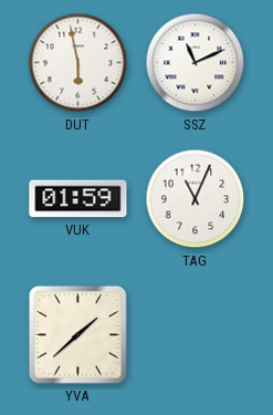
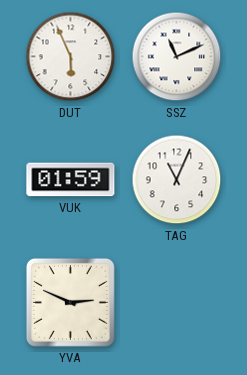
DUT: 5:58 -> 5:56
YVA: 1:38 -> 2:49
